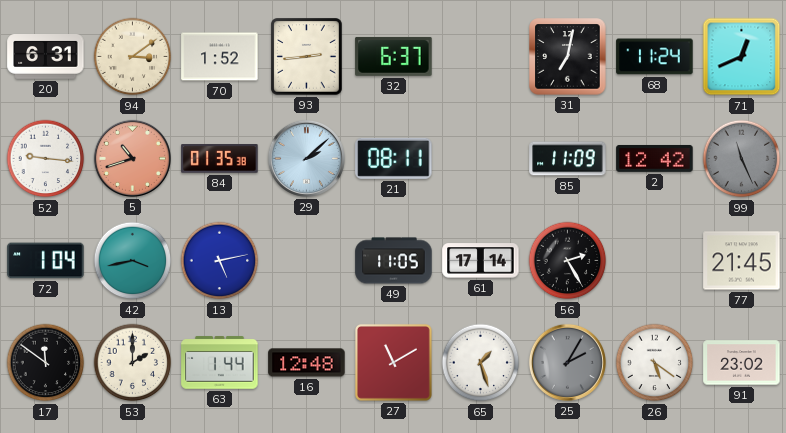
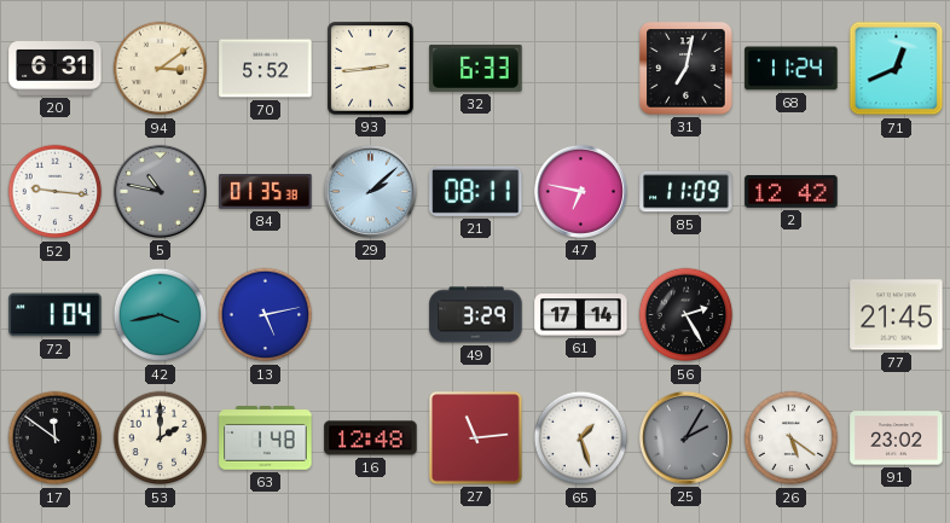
70: 1:52 -> 5:52
32: 6:37 -> 6:33
5: 10:42 -> 10:47
5 dial: salmon -> grey
47: none -> 6:47
99: 11:26 -> none
49: 11:05 -> 3:29
63: 1:44 -> 1:48
27: 11:10 -> 11:14
